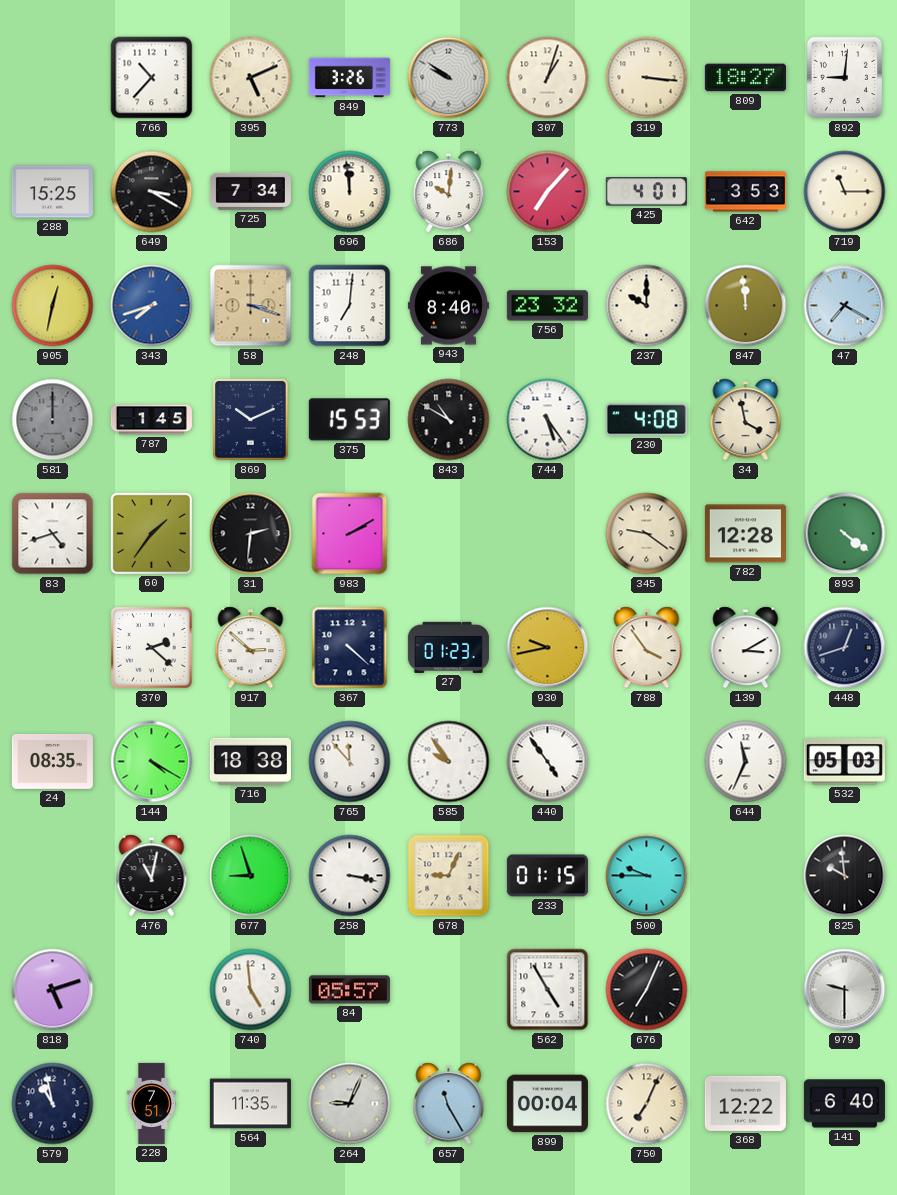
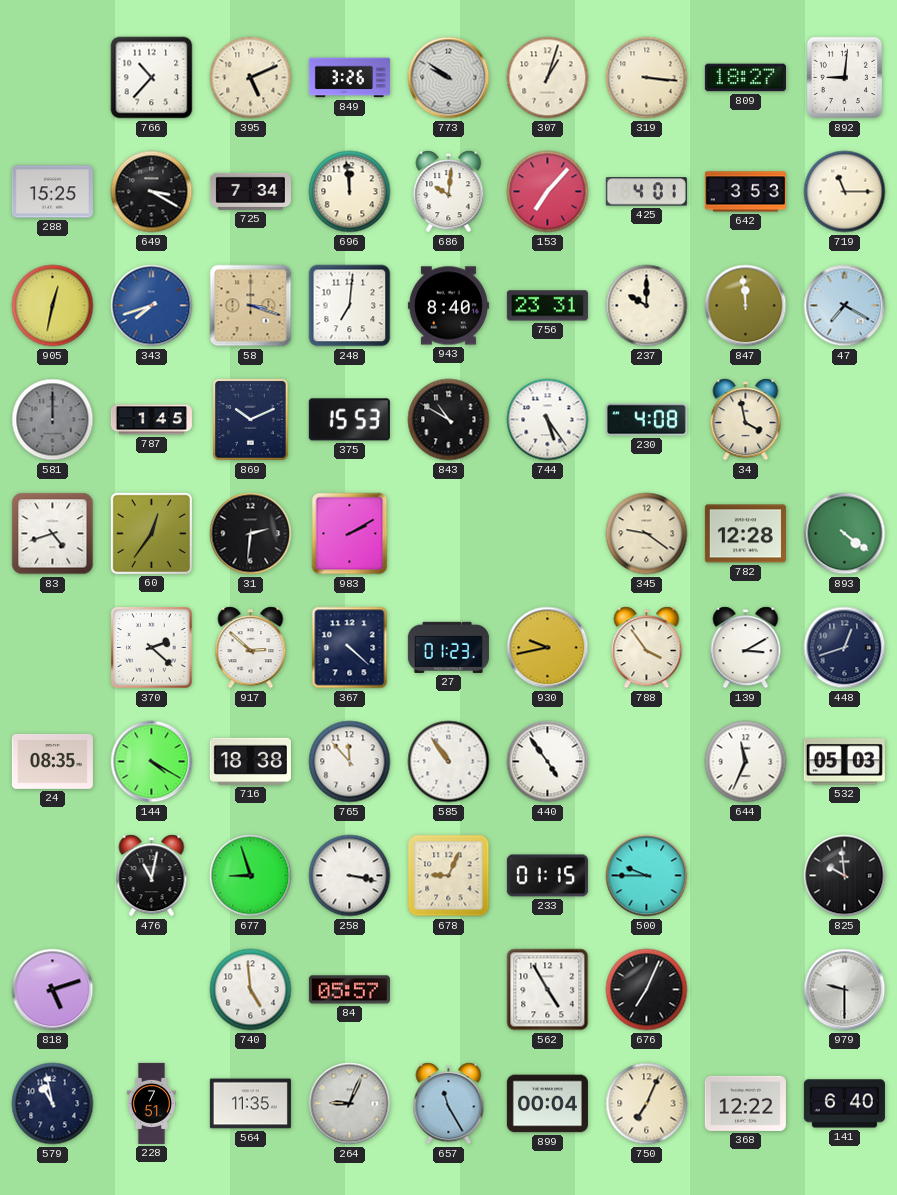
756: 23:32 -> 23:31
60: 1:36 -> 12:36
585: 9:54 -> 10:54
